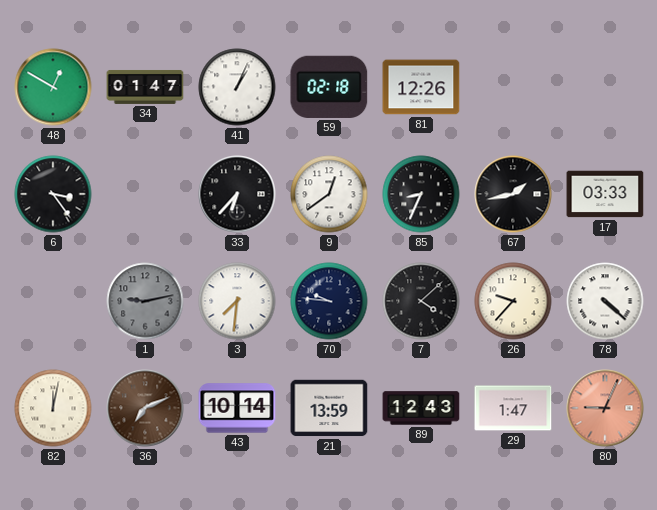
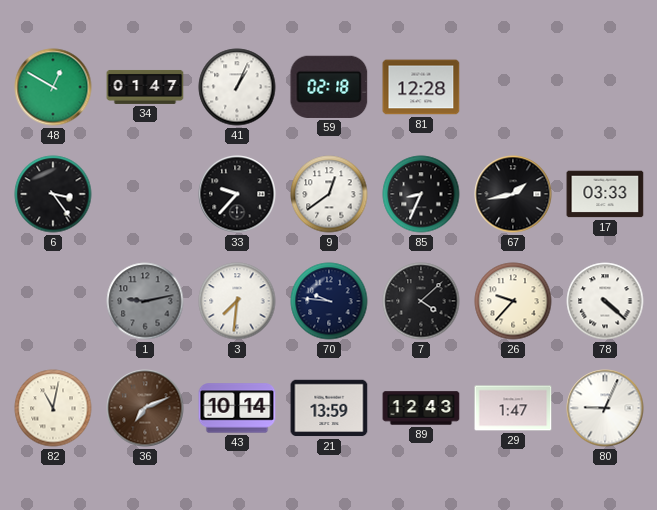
81: 12:26 -> 12:28
33: 6:37 -> 9:37
82: 12:02 -> 11:02
80 dial: salmon -> white
